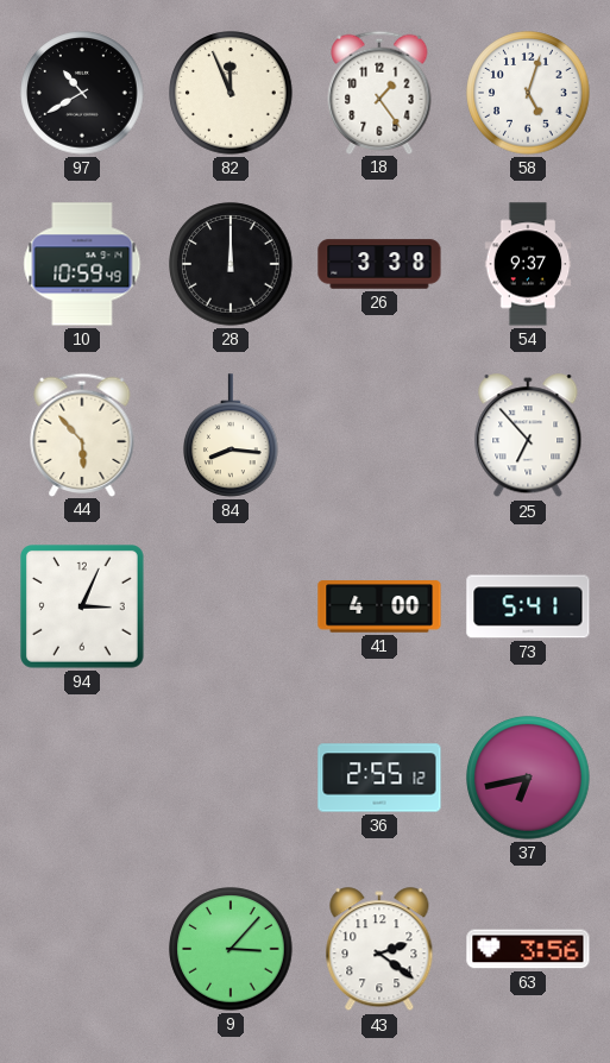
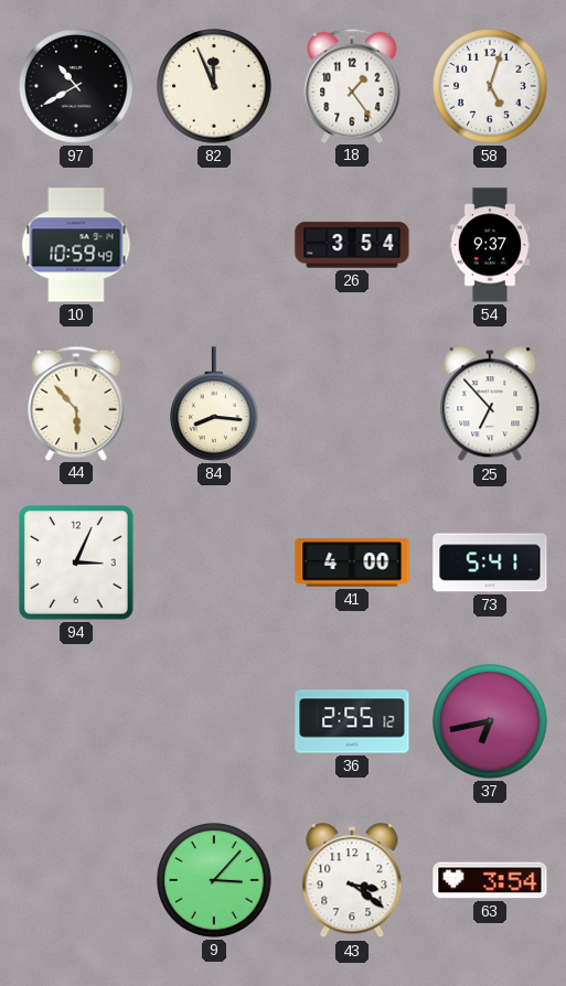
28: 12:00 -> none
26: 3:38 -> 3:54
43: 2:21 -> 3:21
63: 3:56 -> 3:54
